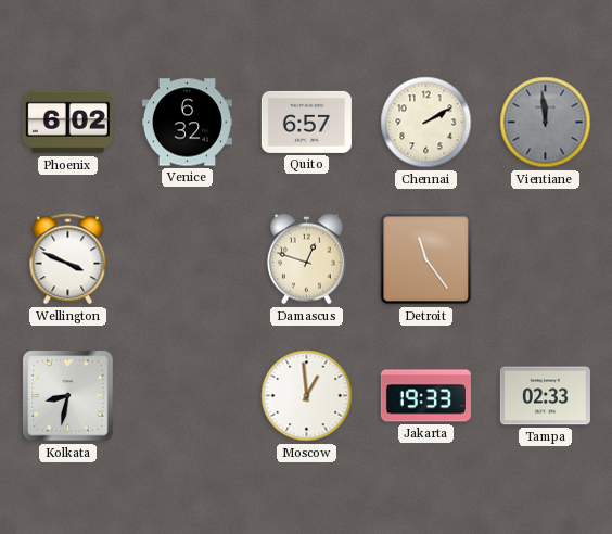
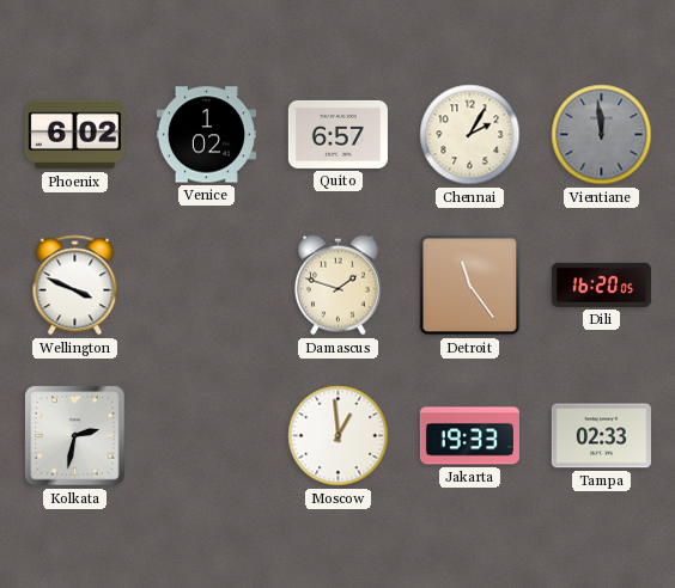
Venice: 6:32 -> 1:02
Chennai: 2:10 -> 2:05
Damascus: 12:48 -> 1:48
Dili: none -> 16:20
Kolkata: 8:32 -> 2:32
